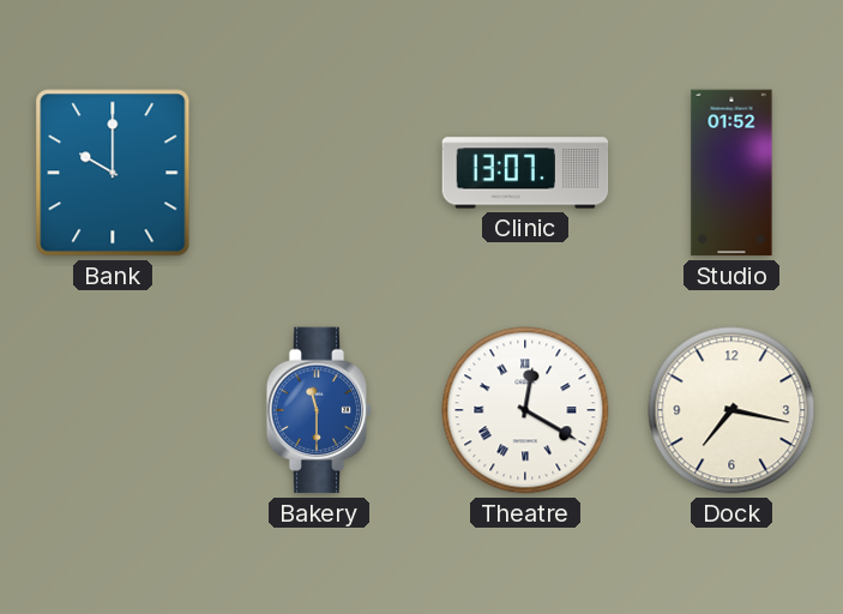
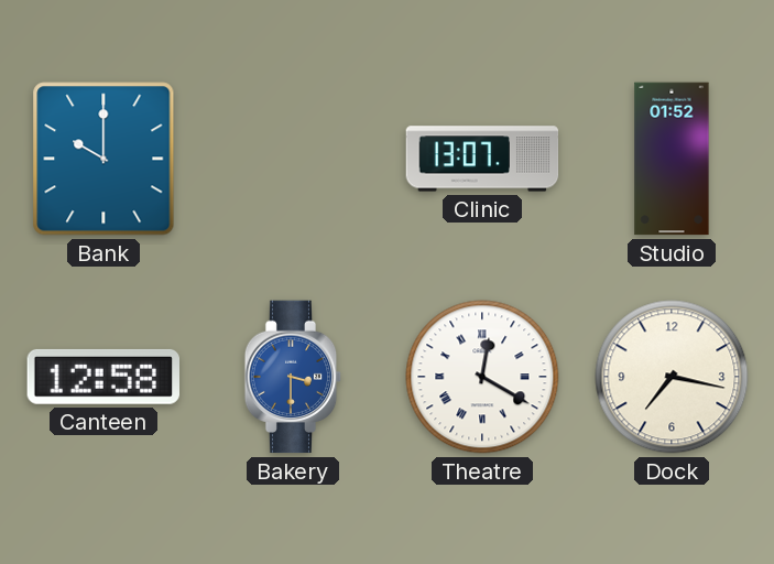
Canteen: none -> 12:58
Bakery: 11:30 -> 3:30
